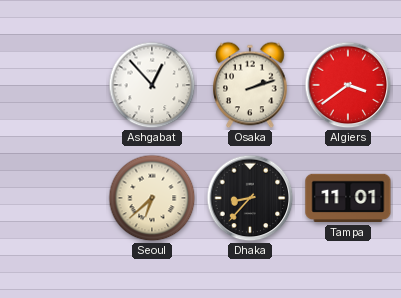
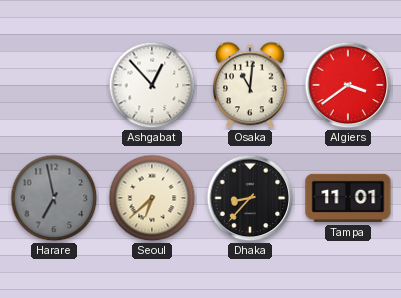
Osaka: 2:12 -> 11:01
Harare: none -> 6:58
